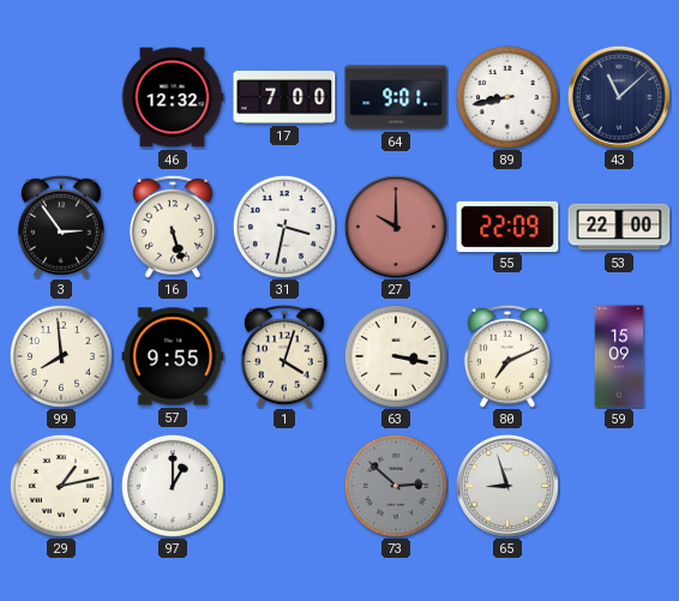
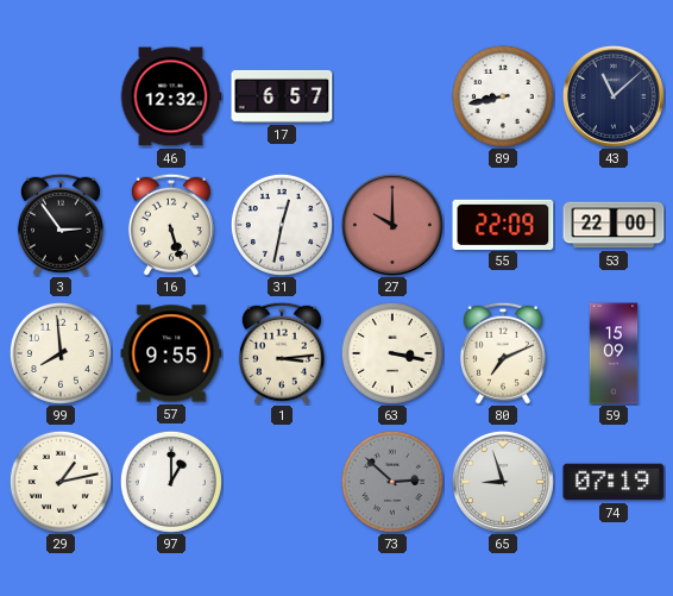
17: 7:00 -> 6:57
64: 9:01 -> none
31: 3:32 -> 12:32
1: 4:03 -> 3:14
74: none -> 07:19
